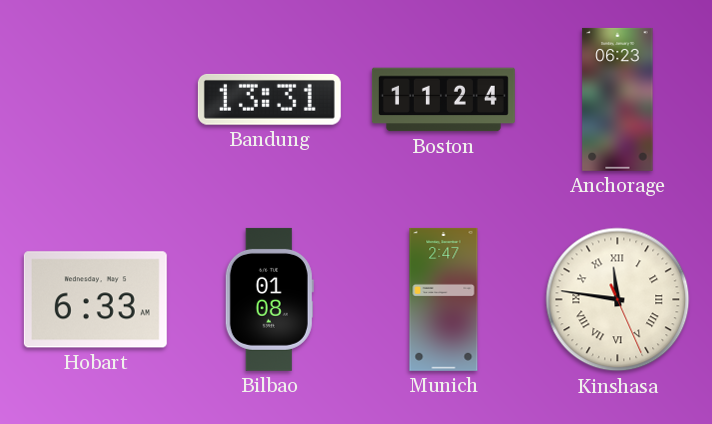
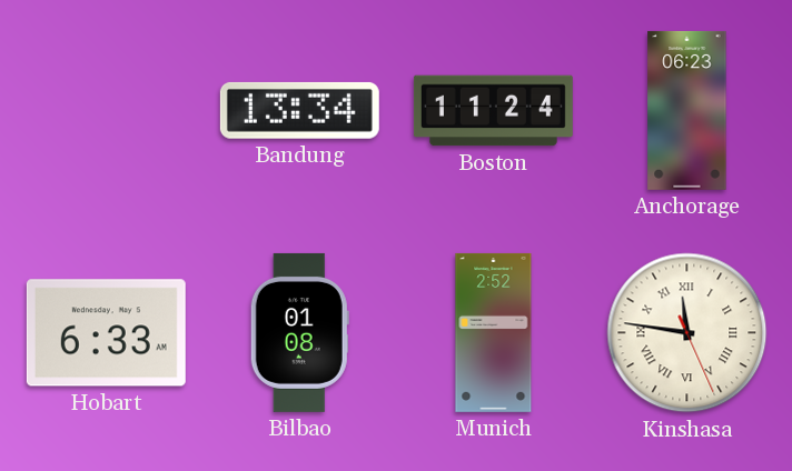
Bandung: 13:31 -> 13:34
Munich: 2:47 -> 2:52
